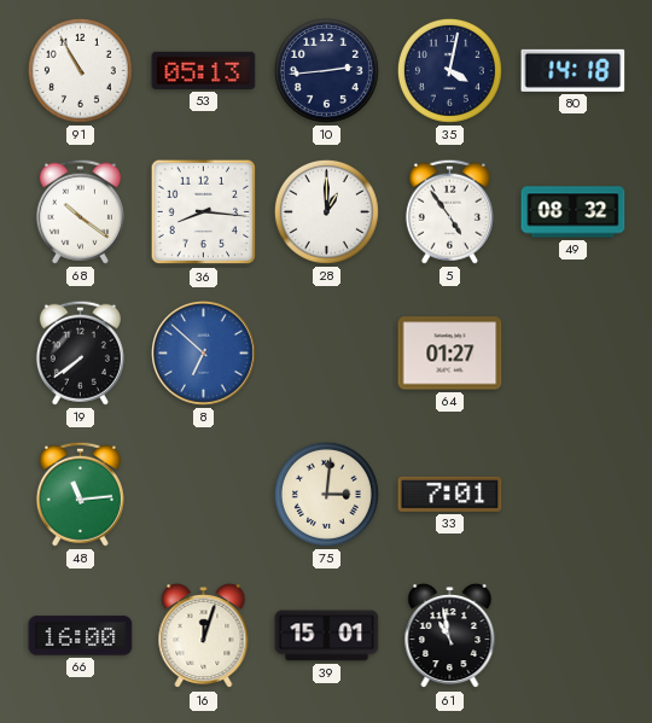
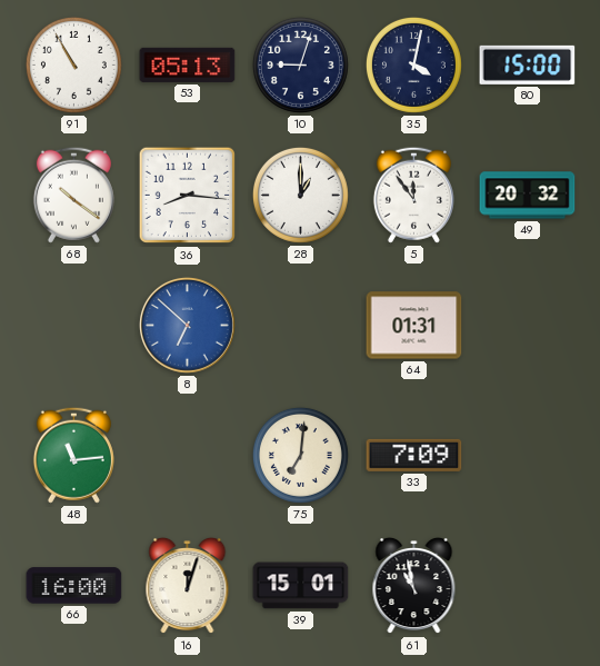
10: 2:44 -> 9:03
80: 14:18 -> 15:00
5: 4:54 -> 11:54
49: 08:32 -> 20:32
19: 7:39 -> none
64: 01:27 -> 01:31
75: 3:01 -> 7:01
33: 7:01 -> 7:09
